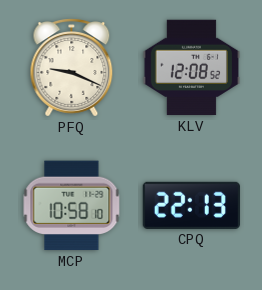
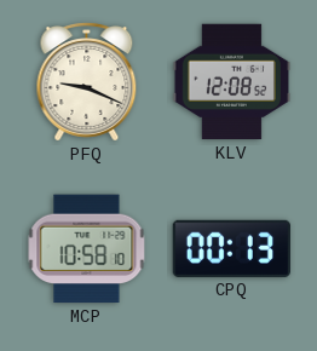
CPQ: 22:13 -> 00:13
